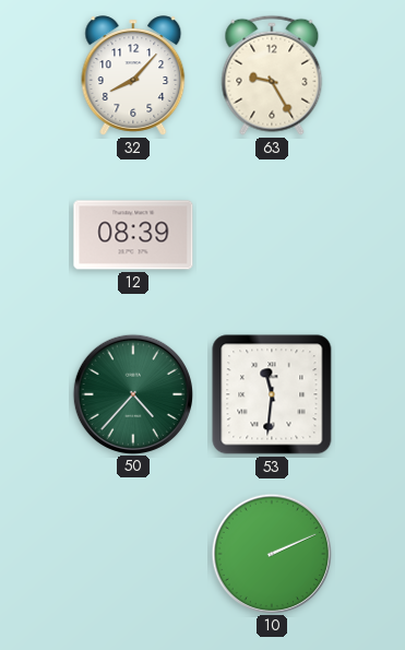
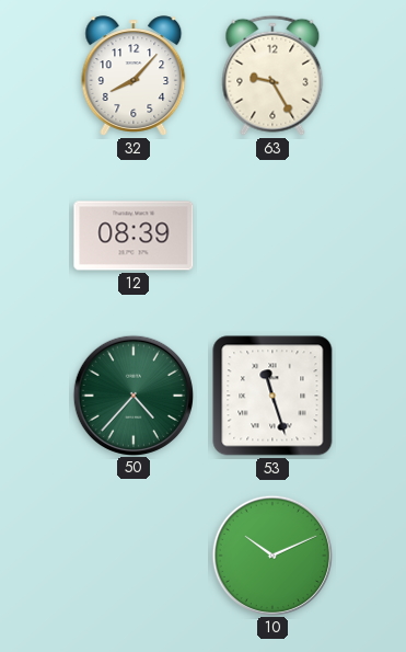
53: 11:31 -> 11:27
10: 2:11 -> 10:11
